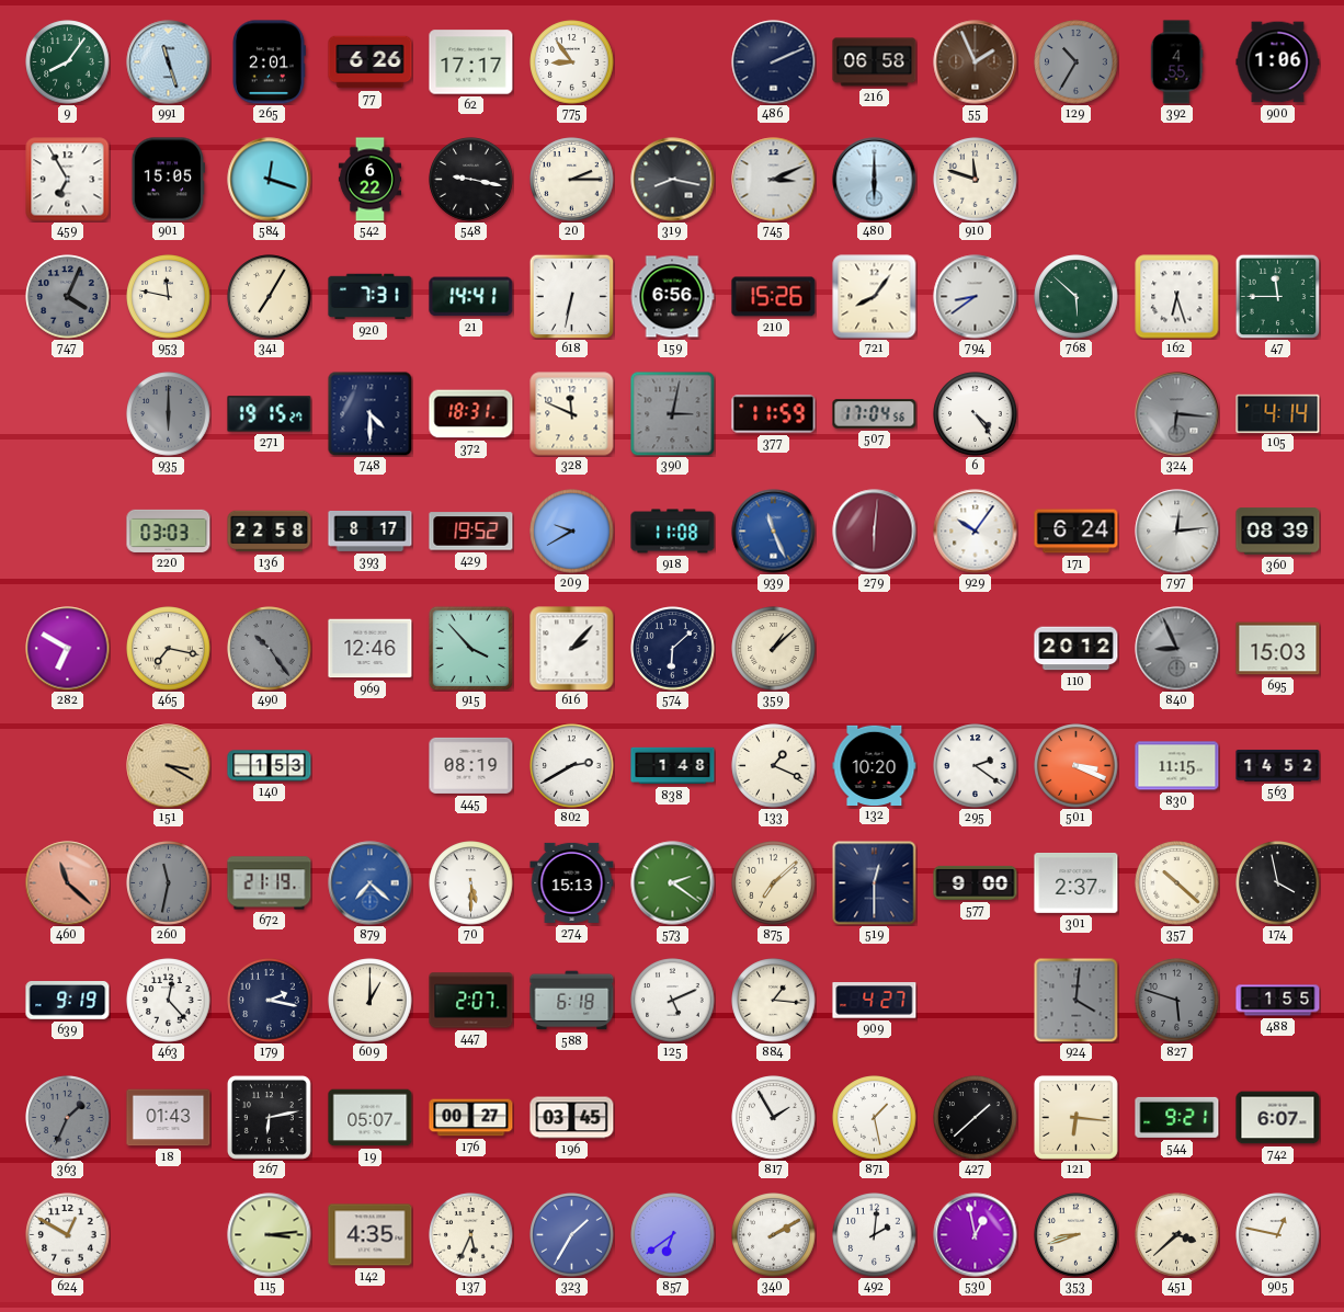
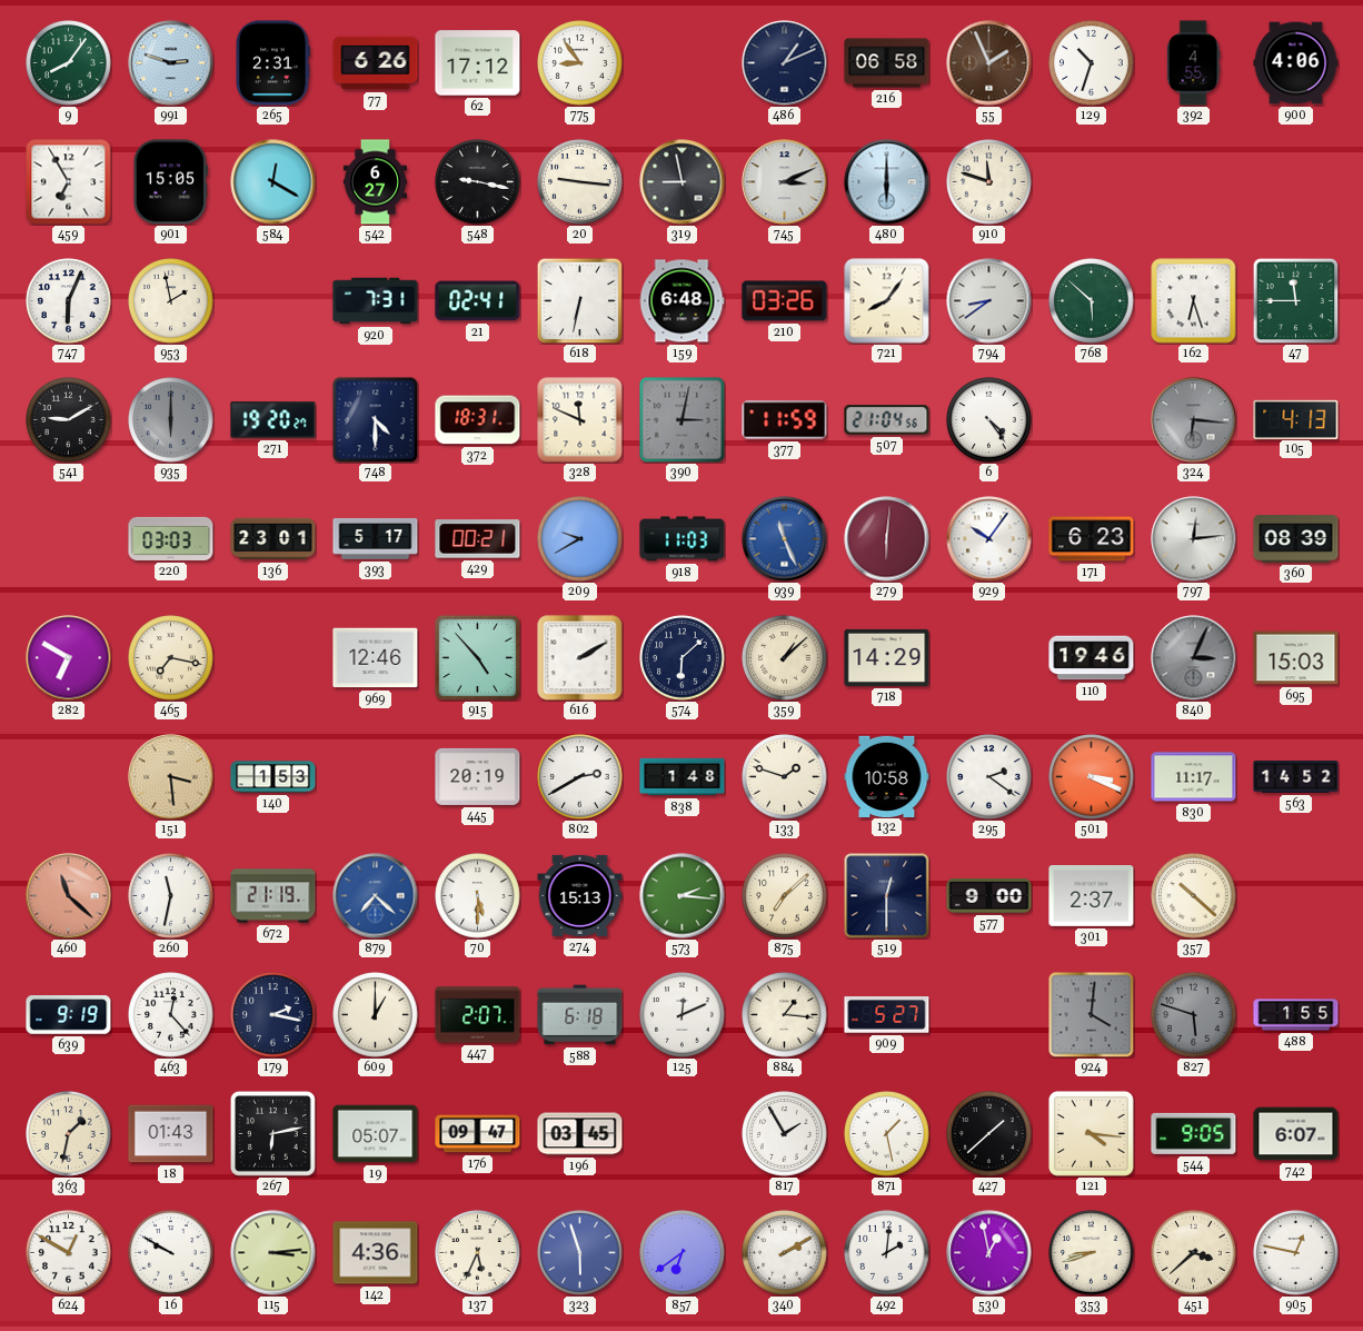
991: 11:27 -> 2:48
265: 2:01 -> 2:31
62: 17:17 -> 17:12
486: 2:11 -> 1:11
129: 10:35 -> 10:33
129 dial: grey -> white
900: 1:06 -> 4:06
584: 12:18 -> 12:20
542: 6:22 -> 6:27
20: 2:15 -> 9:16
319: 8:17 -> 8:58
747: 4:04 -> 6:04
747 dial: grey -> white
953: 11:47 -> 1:58
341: 7:05 -> none
21: 14:41 -> 02:41
159: 6:56 -> 6:48
210: 15:26 -> 03:26
541: none -> 9:10
271: 19:15 -> 19:20
507: 17:04 -> 21:04
105: 4:14 -> 4:13
136: 22:58 -> 23:01
393: 8:17 -> 5:17
429: 19:52 -> 00:21
918: 11:08 -> 11:03
171: 6:24 -> 6:23
490: 10:24 -> none
915: 3:53 -> 4:53
616: 2:07 -> 2:10
718: none -> 14:29
110: 20:12 -> 19:46
840: 8:56 -> 3:04
151: 3:20 -> 3:29
445: 08:19 -> 20:19
133: 1:19 -> 1:48
132: 10:20 -> 10:58
830: 11:15 -> 11:17
260 dial: grey -> white
573: 2:21 -> 2:16
174: 3:58 -> none
125: 5:11 -> 12:11
909: 4:27 -> 5:27
363: 1:34 -> 1:32
363 dial: grey -> cream
176: 00:27 -> 09:47
121: 6:16 -> 4:16
544: 9:21 -> 9:05
16: none -> 9:50
142: 4:35 -> 4:36
323: 1:35 -> 5:57
